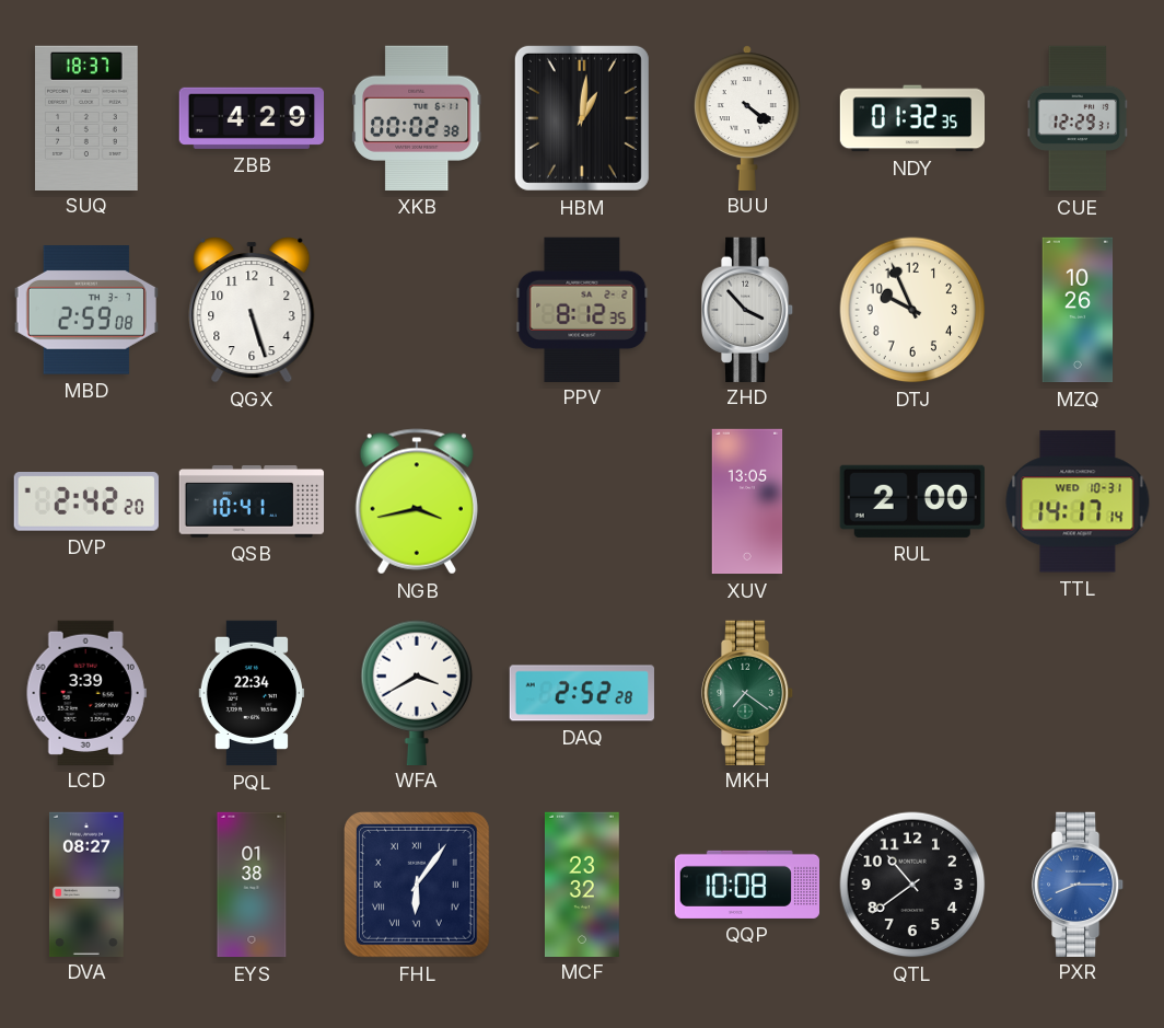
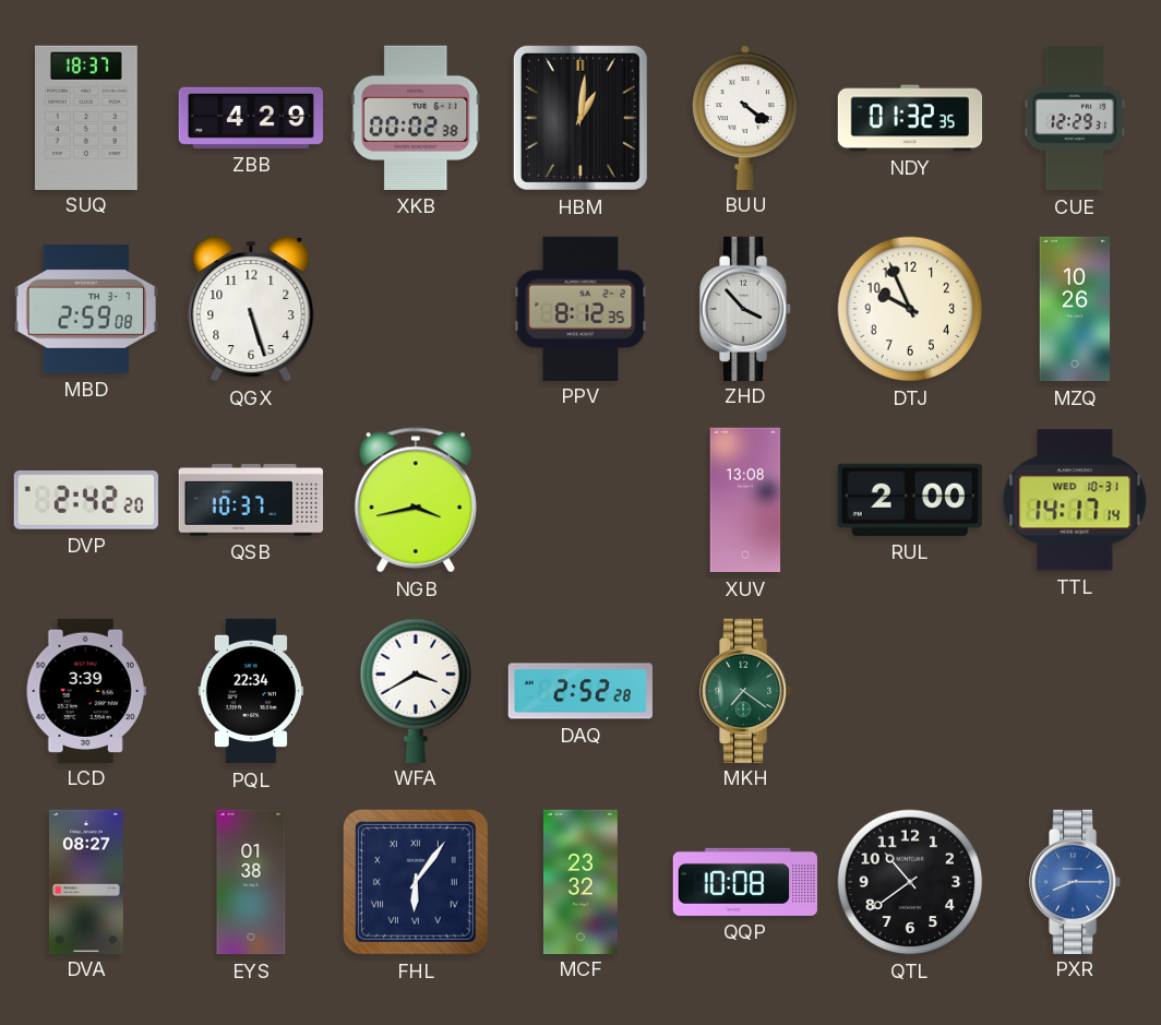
QSB: 10:41 -> 10:37
XUV: 13:05 -> 13:08
